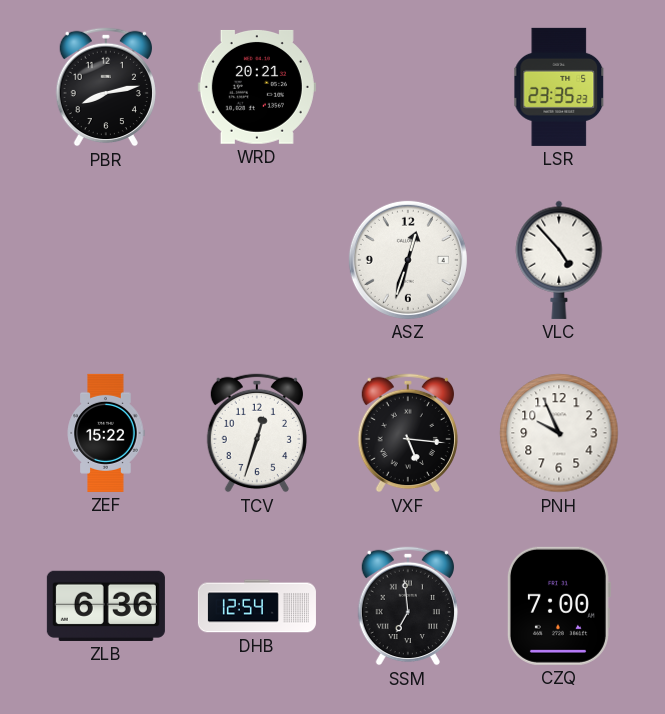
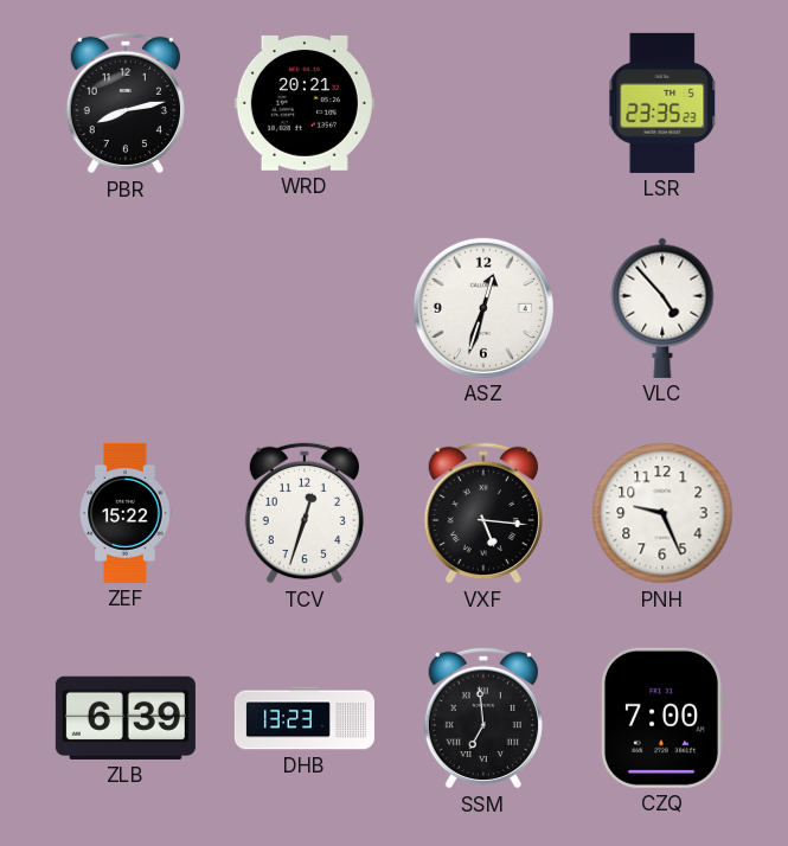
PNH: 9:56 -> 9:26
ZLB: 6:36 -> 6:39
DHB: 12:54 -> 13:23
